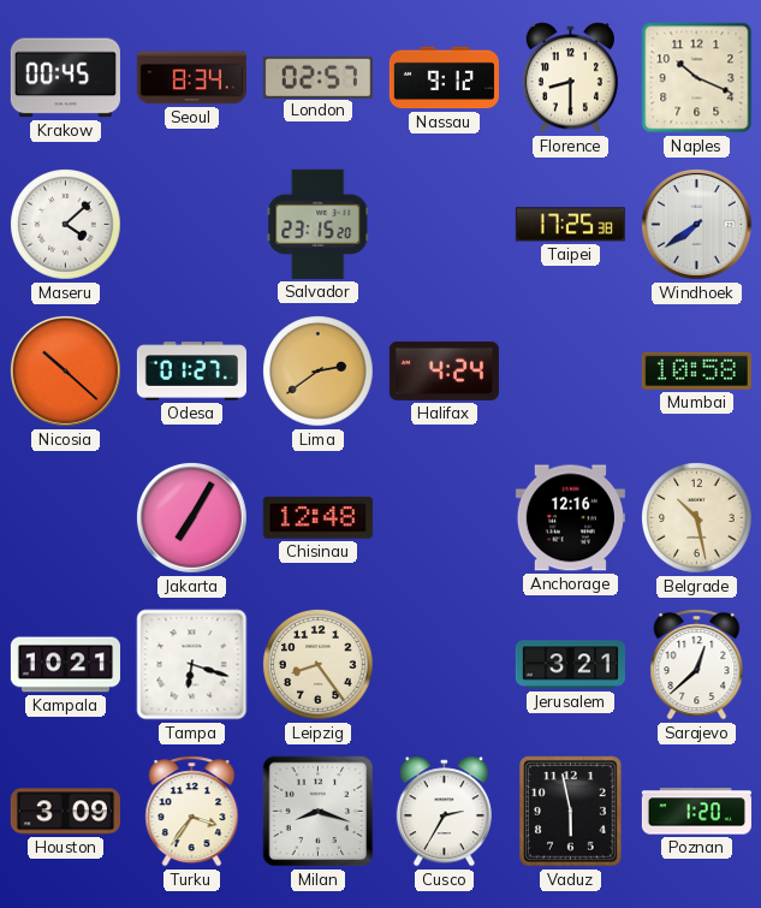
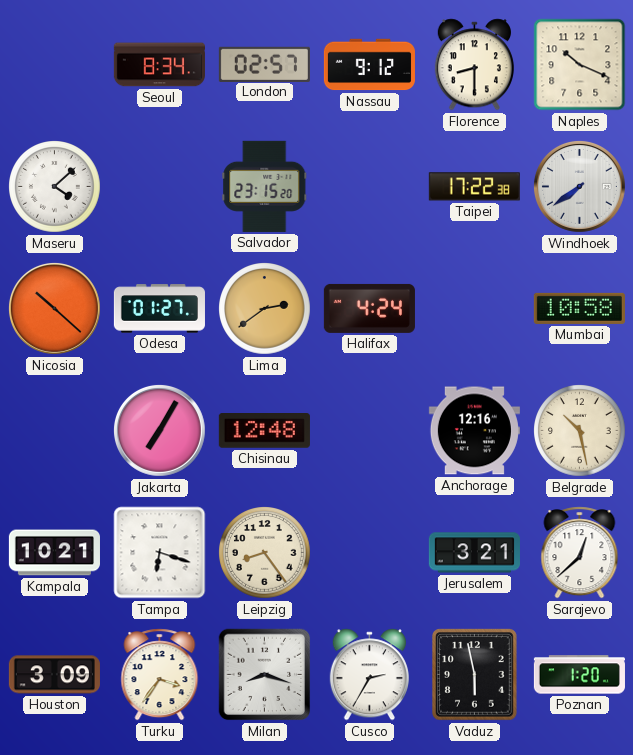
Krakow: 00:45 -> none
Taipei: 17:25 -> 17:22
